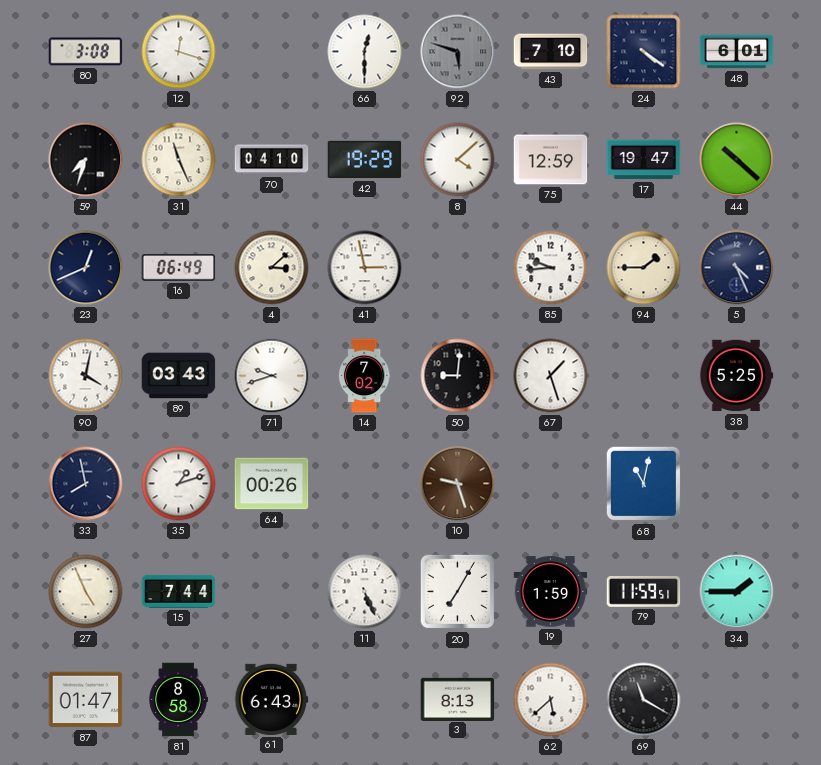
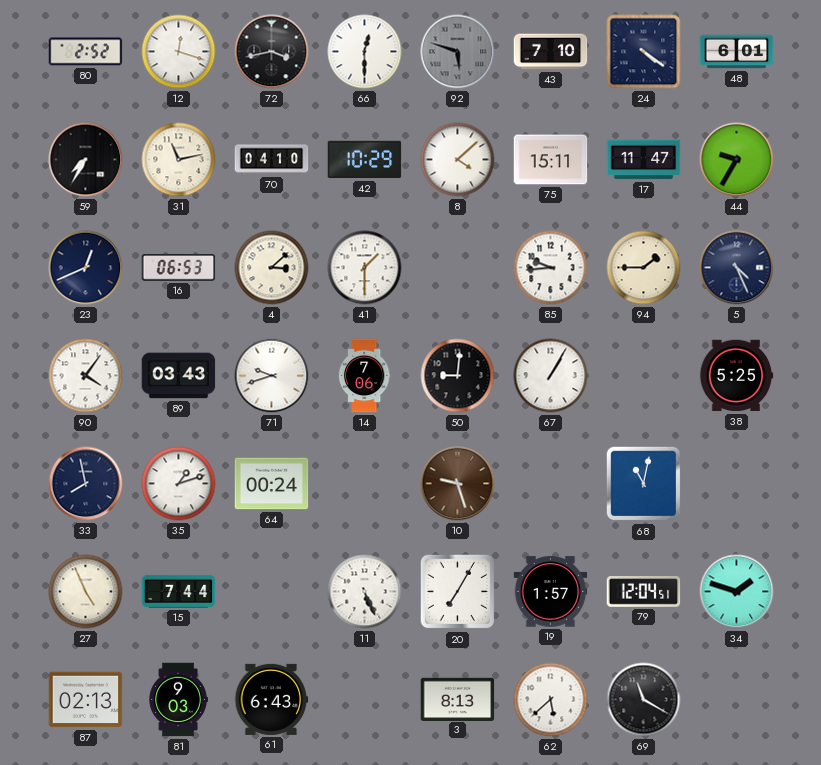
80: 3:08 -> 2:52
72: none -> 3:43
59: 7:33 -> 7:35
31: 11:26 -> 11:13
42: 19:29 -> 10:29
75: 12:59 -> 15:11
17: 19:47 -> 11:47
44: 10:22 -> 9:35
16: 06:49 -> 06:53
41: 2:58 -> 1:30
90: 4:02 -> 4:06
14: 7:02 -> 7:06
67: 1:27 -> 1:05
64: 00:26 -> 00:24
19: 1:59 -> 1:57
79: 11:59 -> 12:04
34: 1:45 -> 1:48
87: 01:47 -> 02:13
81: 8:58 -> 9:03
